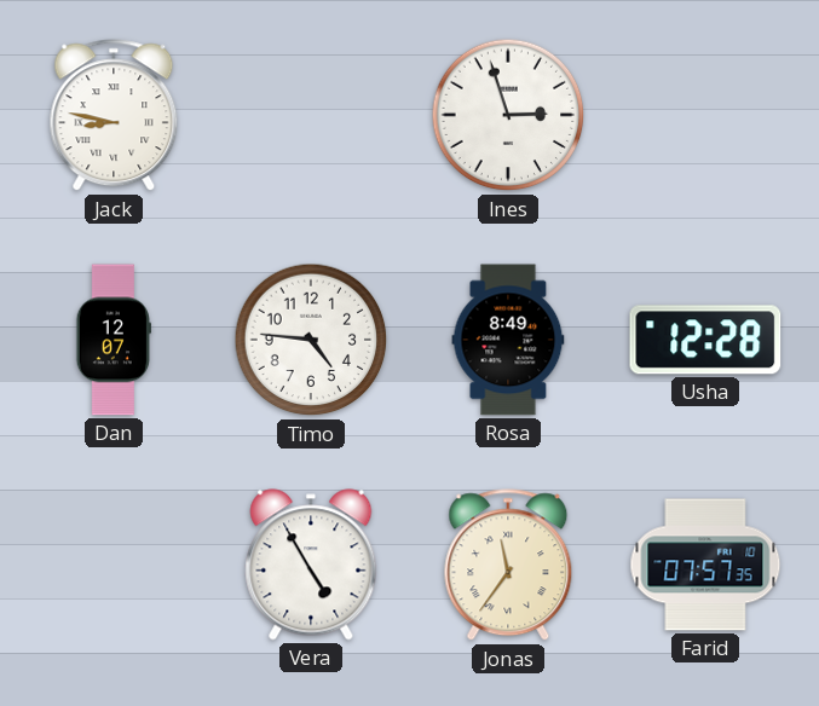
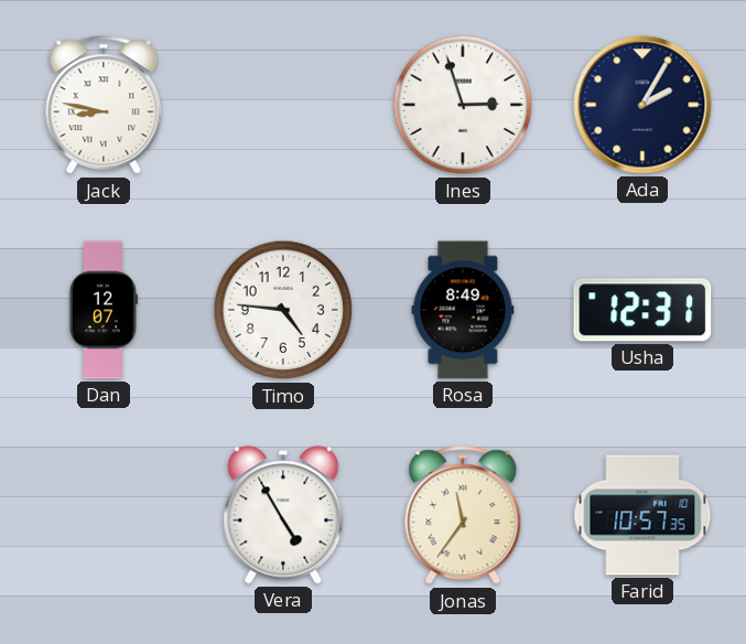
Ada: none -> 2:05
Usha: 12:28 -> 12:31
Farid: 07:57 -> 10:57
